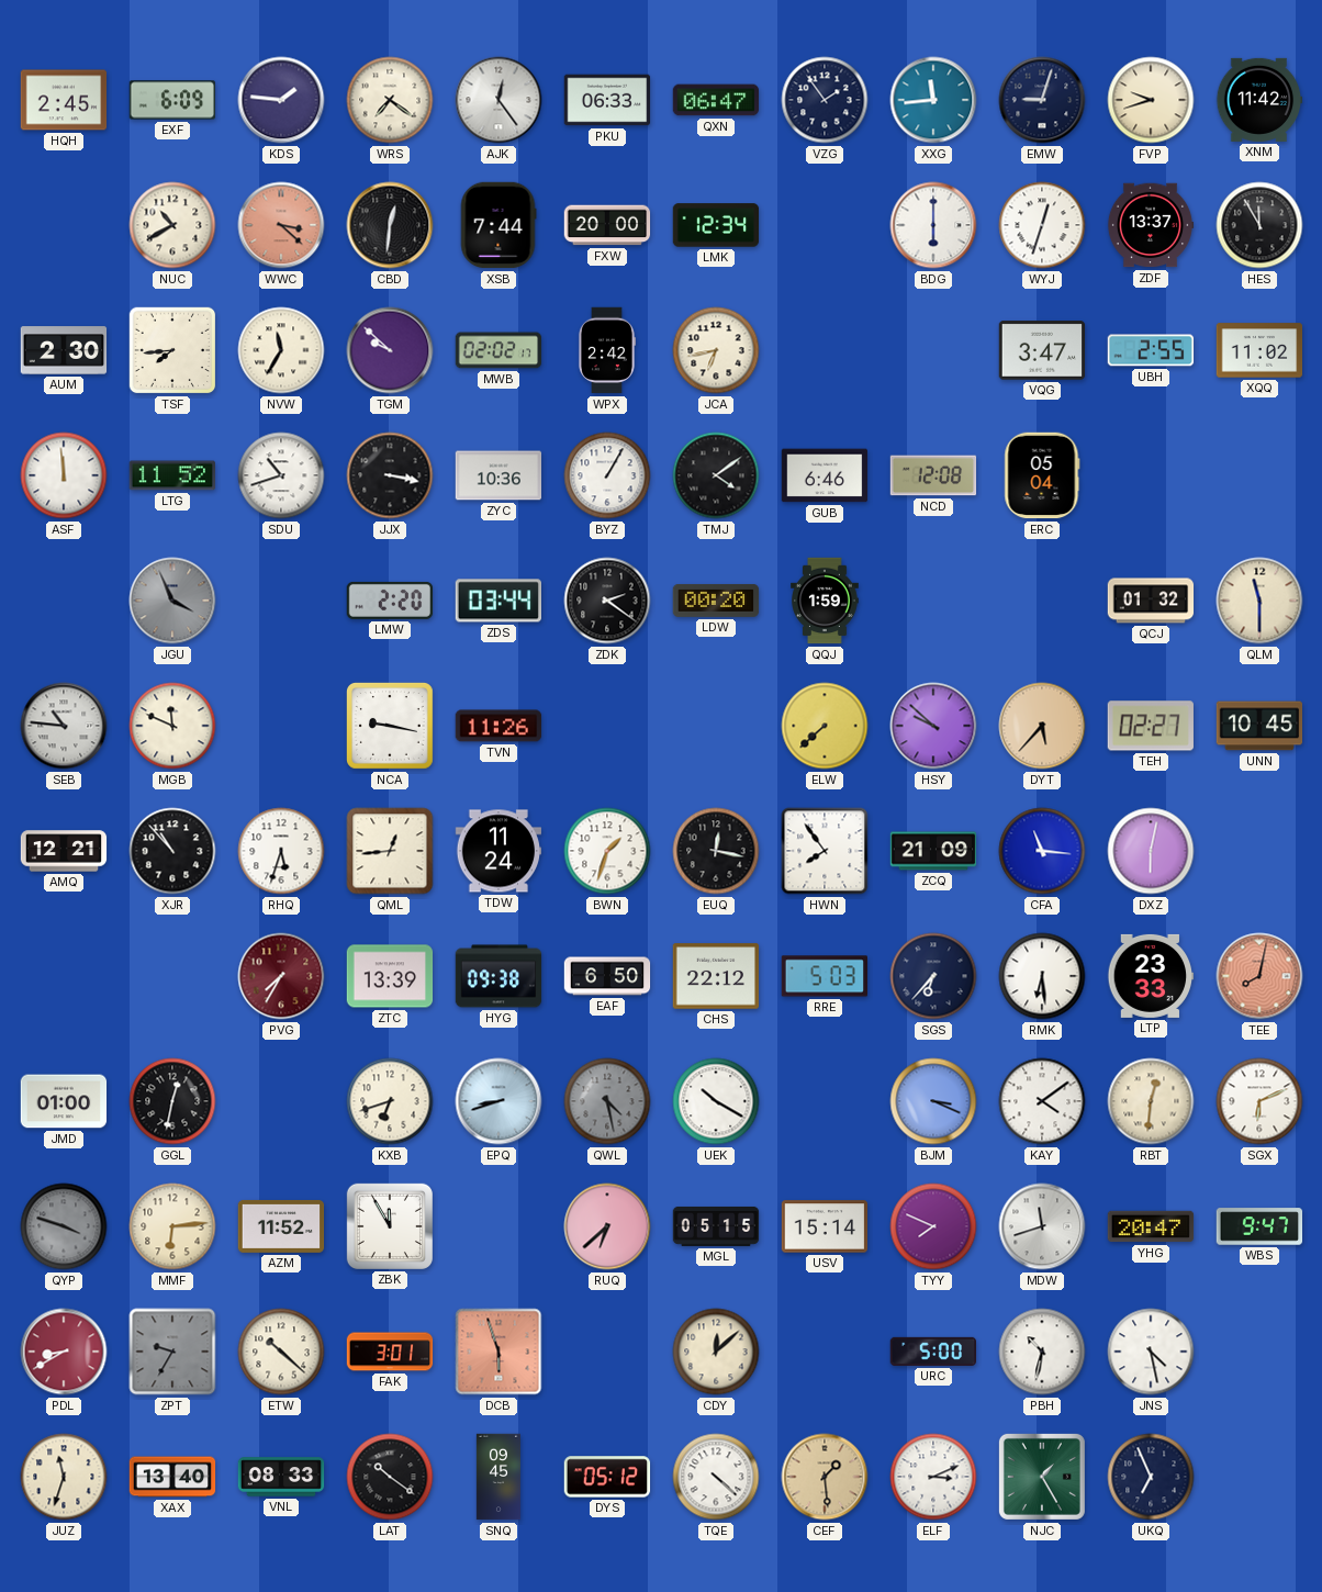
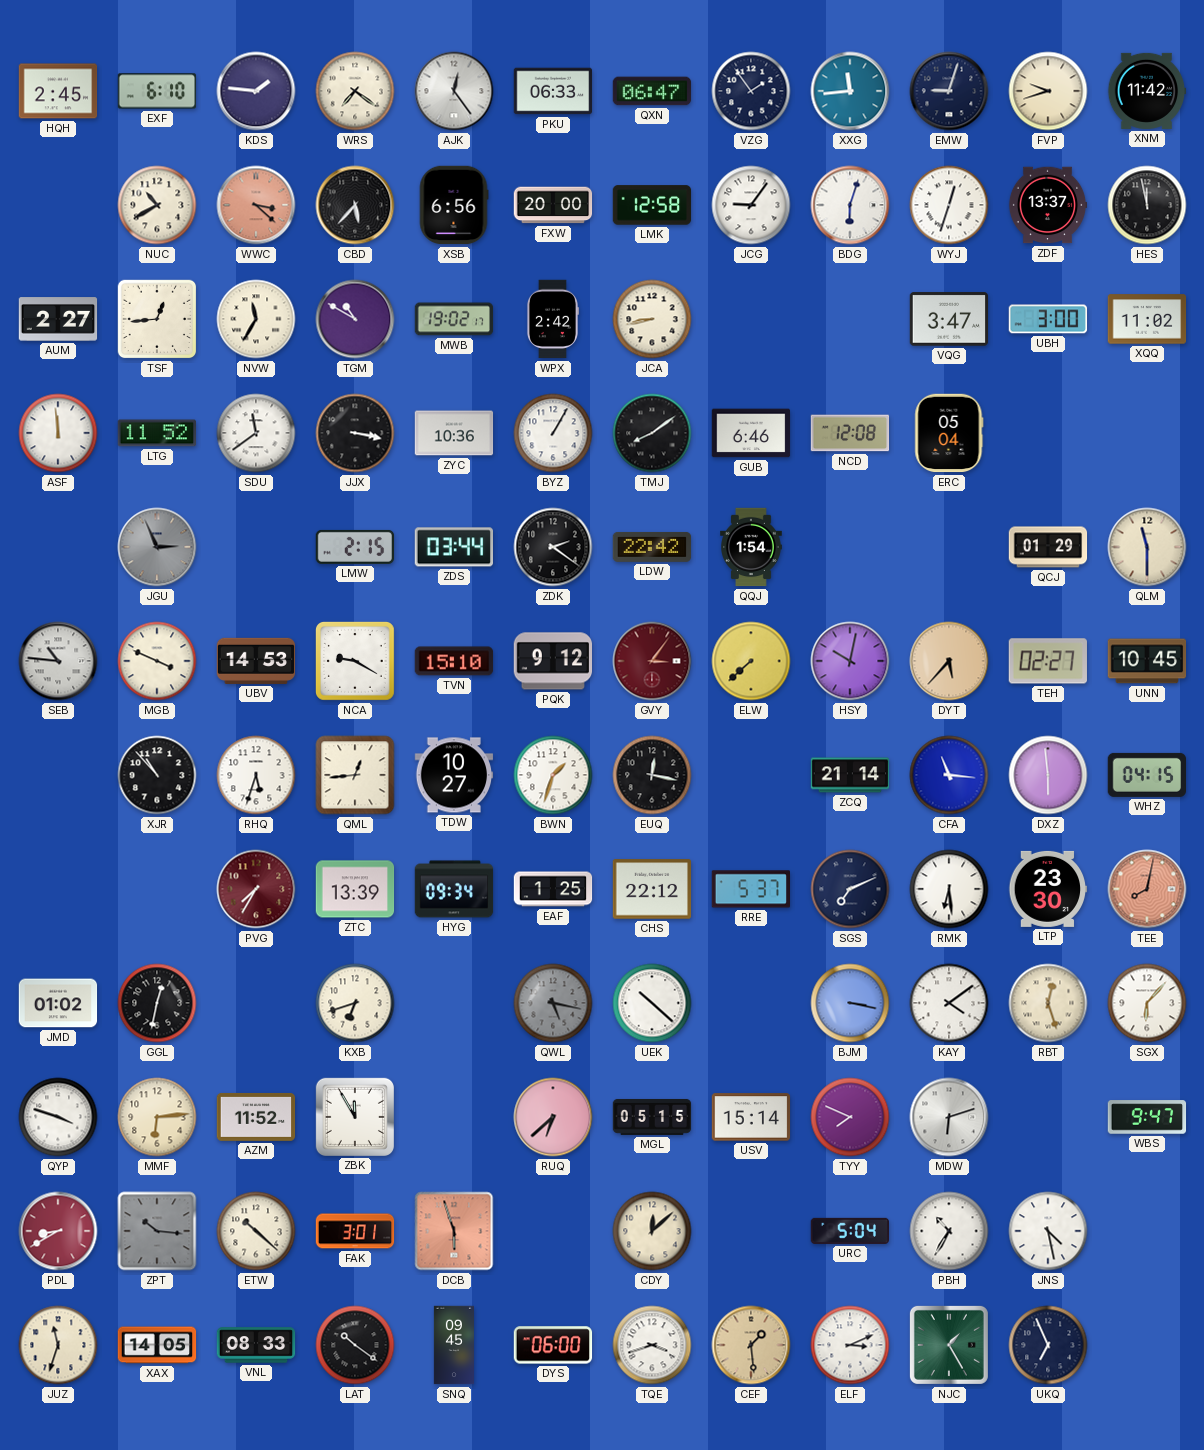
EXF: 6:09 -> 6:10
CBD: 12:31 -> 5:37
XSB: 7:44 -> 6:56
LMK: 12:34 -> 12:58
JCG: none -> 9:06
BDG: 6:00 -> 6:03
HES: 11:55 -> 11:58
AUM: 2:30 -> 2:27
TSF: 7:44 -> 12:44
TGM: 9:52 -> 10:50
MWB: 02:02 -> 19:02
JCA: 6:43 -> 8:43
UBH: 2:55 -> 3:00
SDU: 10:42 -> 11:39
TMJ: 4:09 -> 8:09
JGU: 3:56 -> 2:56
LMW: 2:20 -> 2:15
LDW: 00:20 -> 22:42
QQJ: 1:59 -> 1:54
QCJ: 01:32 -> 01:29
MGB: 11:49 -> 3:49
UBV: none -> 14:53
NCA: 9:17 -> 9:20
TVN: 11:26 -> 15:10
PQK: none -> 9:12
GVY: none -> 3:06
HSY: 9:52 -> 10:02
AMQ: 12:21 -> none
TDW: 11:24 -> 10:27
HWN: 7:54 -> none
ZCQ: 21:09 -> 21:14
DXZ: 6:02 -> 5:59
WHZ: none -> 04:15
HYG: 09:38 -> 09:34
EAF: 6:50 -> 1:25
RRE: 5:03 -> 5:37
SGS: 6:37 -> 7:11
LTP: 23:33 -> 23:30
JMD: 01:00 -> 01:02
EPQ: 8:42 -> none
QWL: 4:28 -> 5:17
UEK: 10:20 -> 10:22
BJM: 3:19 -> 3:17
RBT: 12:31 -> 12:27
SGX: 6:11 -> 6:07
QYP dial: grey -> white
MDW: 11:42 -> 6:12
YHG: 20:47 -> none
ZPT: 9:35 -> 10:16
URC: 5:00 -> 5:04
PBH: 10:32 -> 10:35
XAX: 13:40 -> 14:05
DYS: 05:12 -> 06:00
TQE: 4:22 -> 3:42
